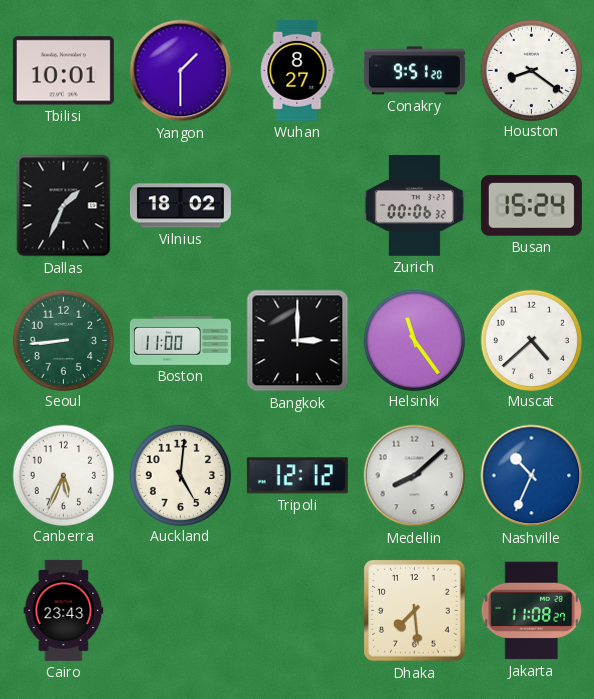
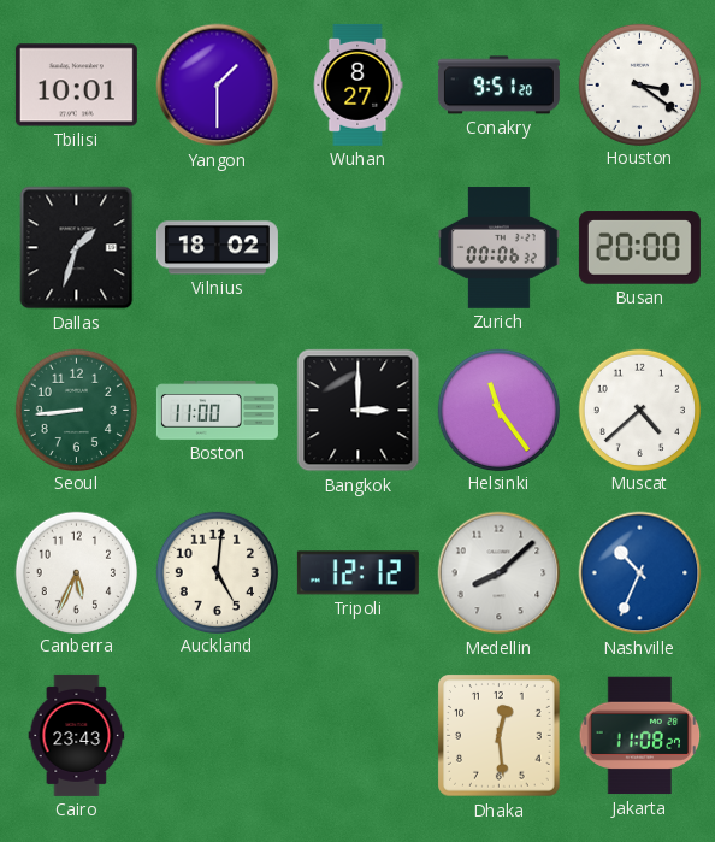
Houston: 8:21 -> 3:21
Dallas: 1:34 -> 1:33
Busan: 15:24 -> 20:00
Dhaka: 7:29 -> 12:29
